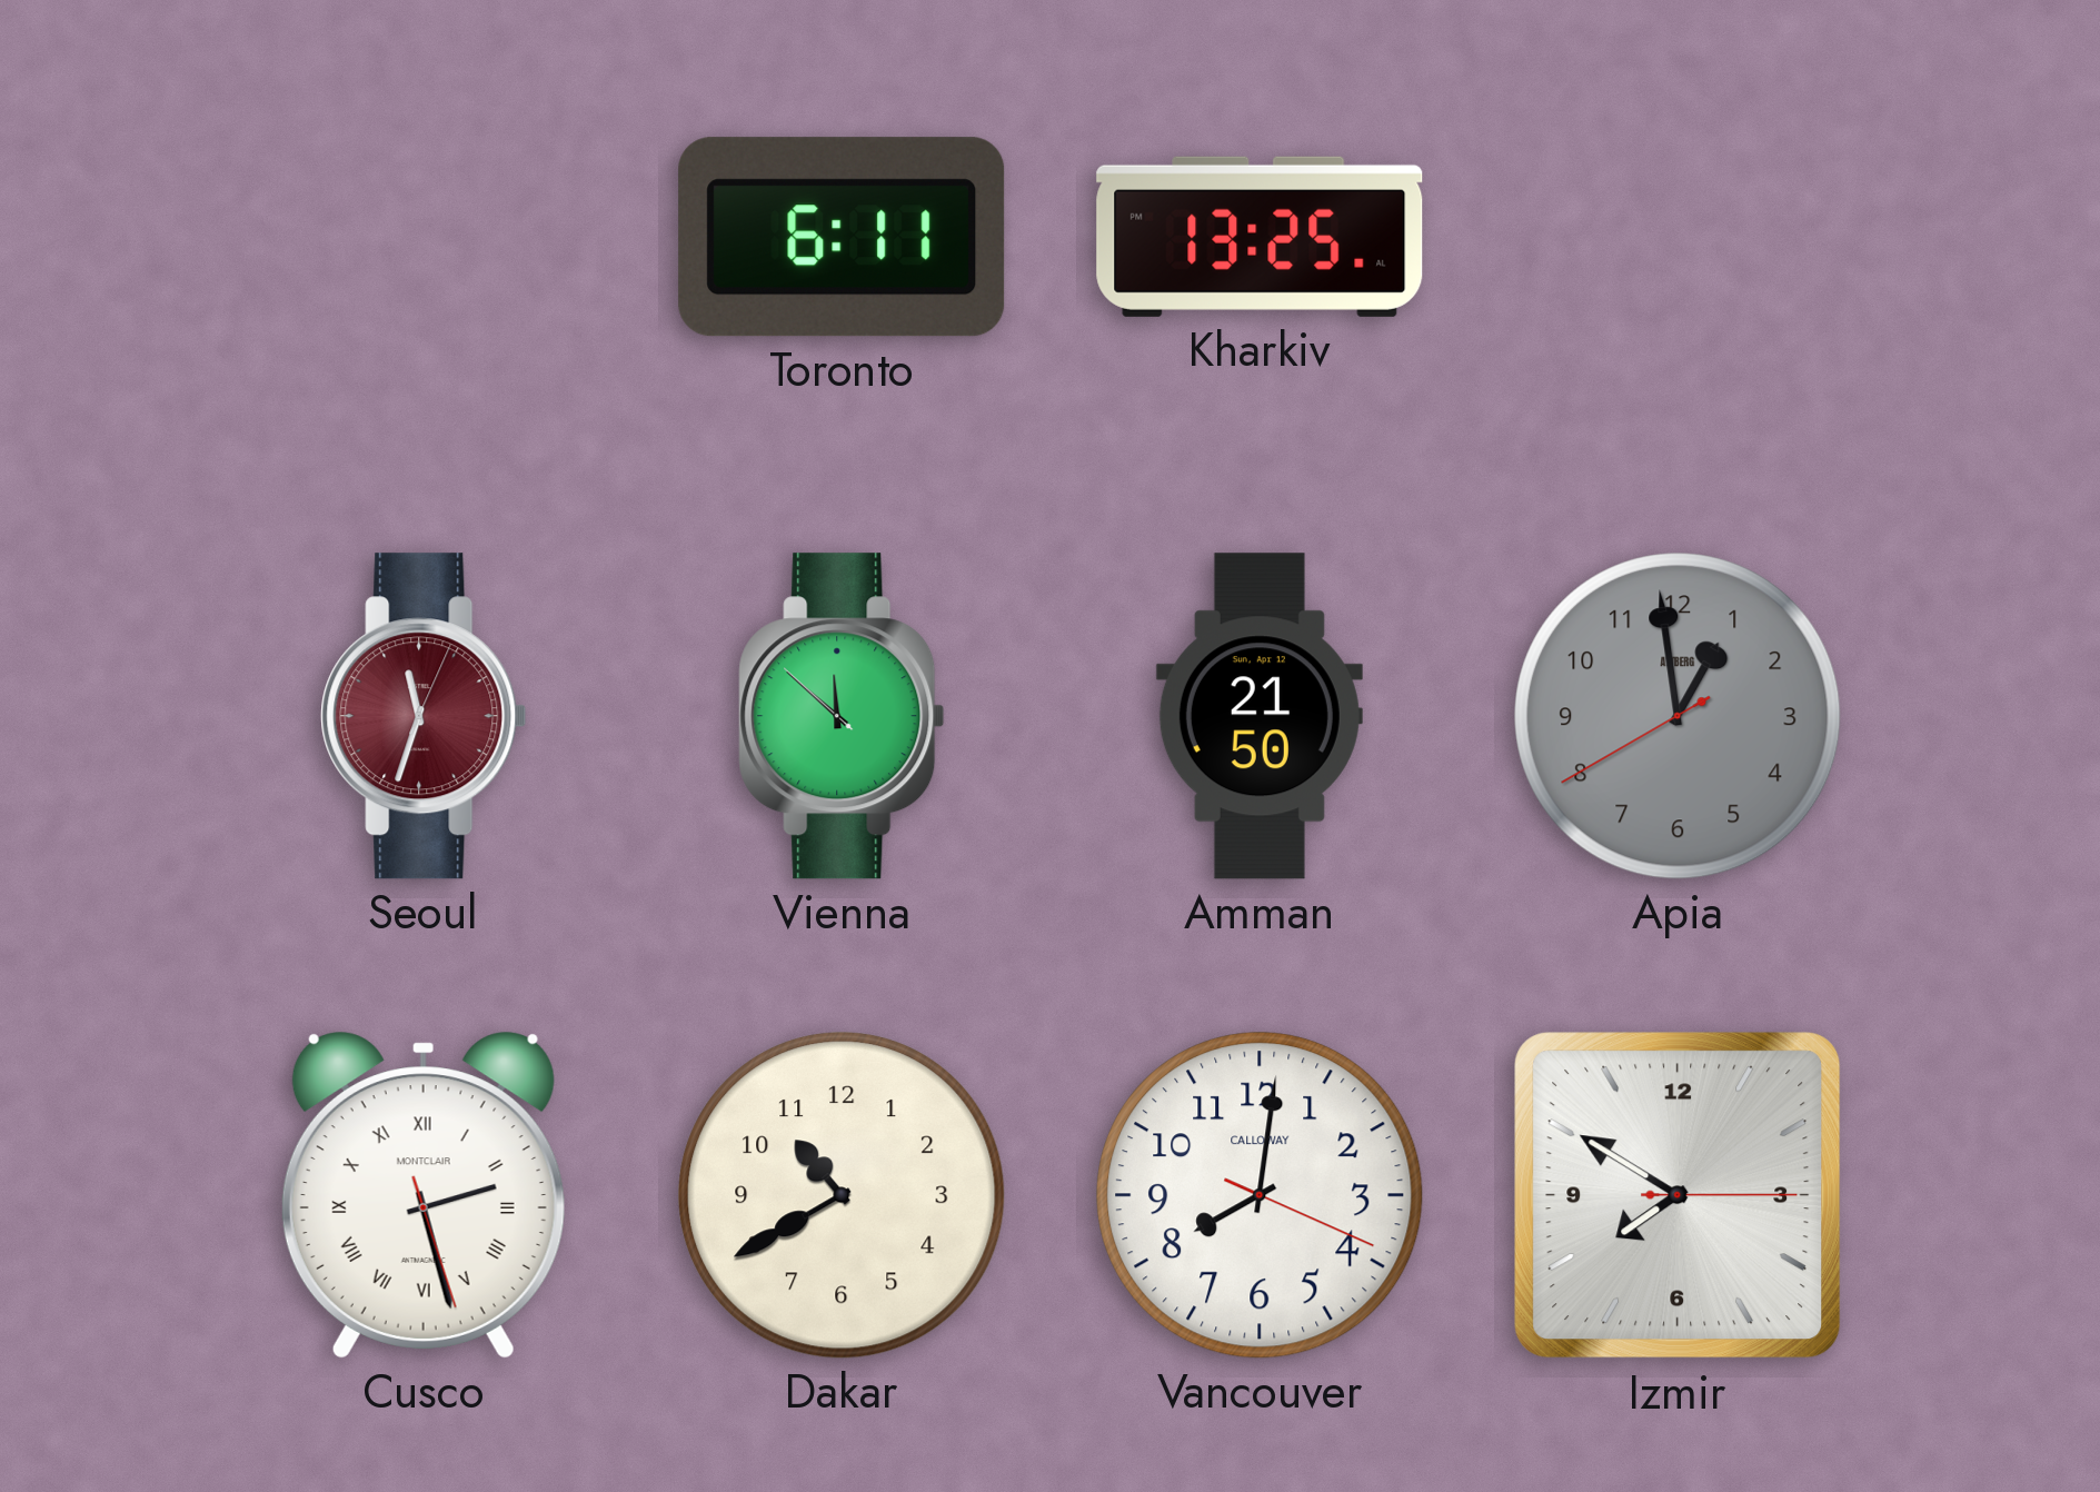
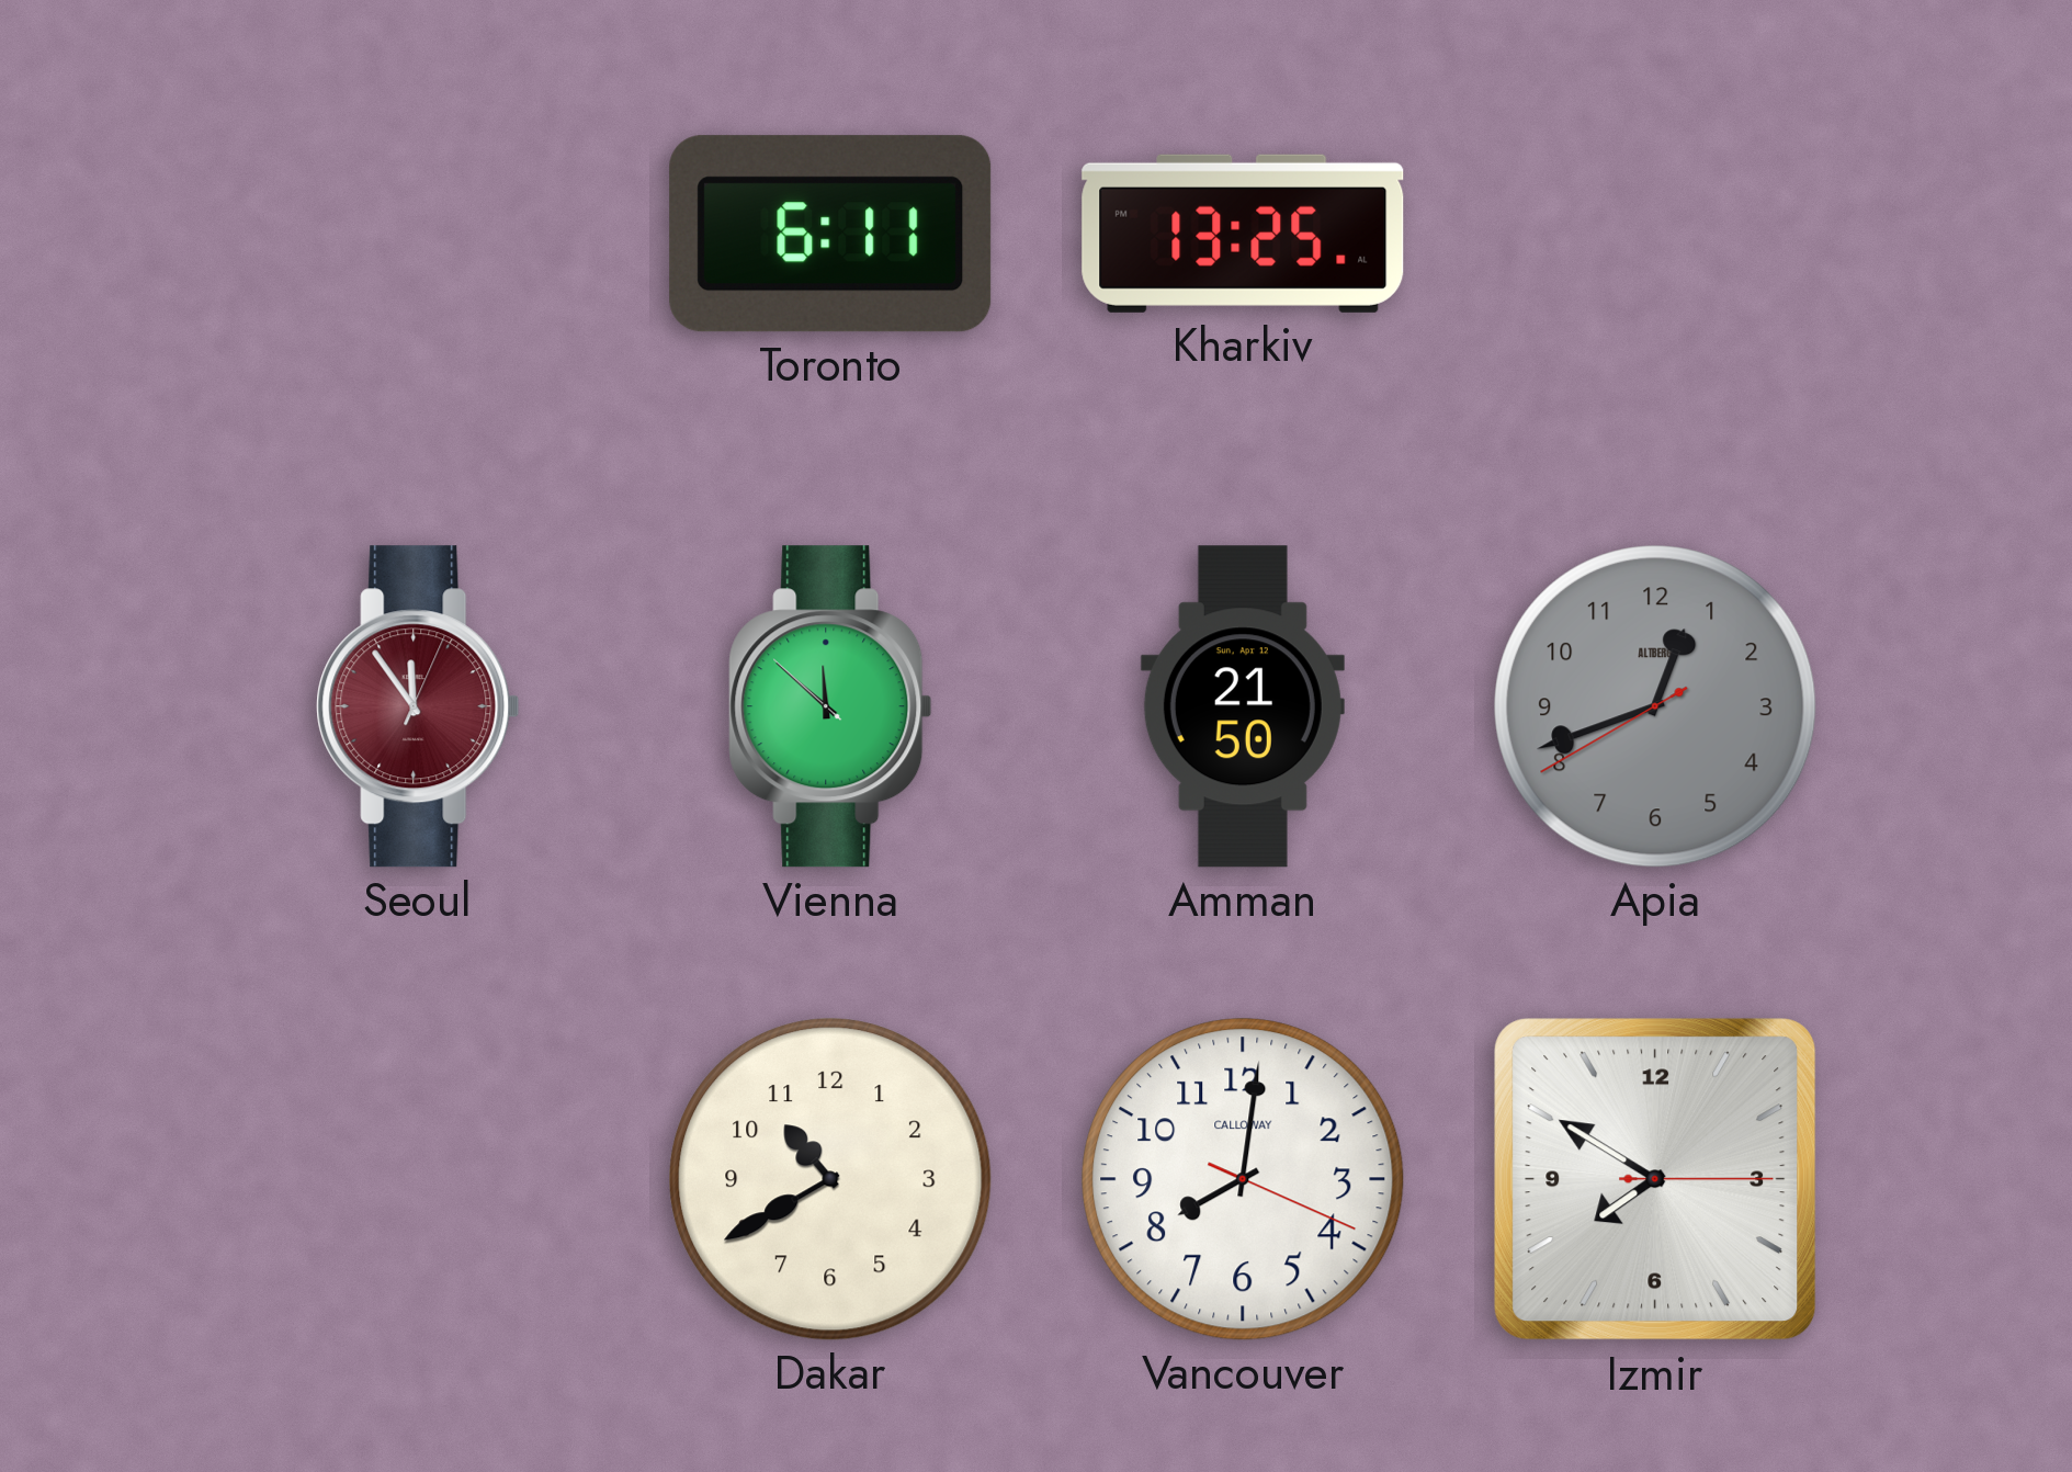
Seoul: 11:33 -> 11:54
Apia: 12:58 -> 12:41
Cusco: 2:27 -> none
